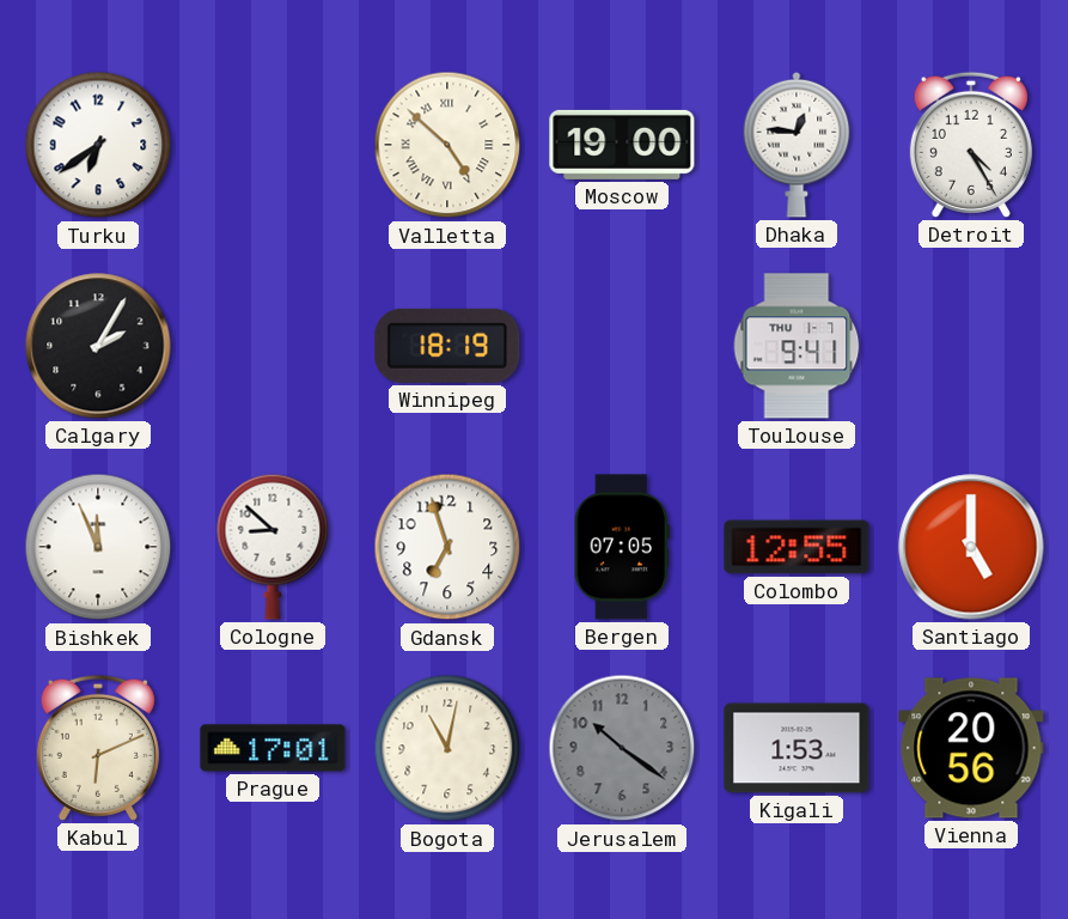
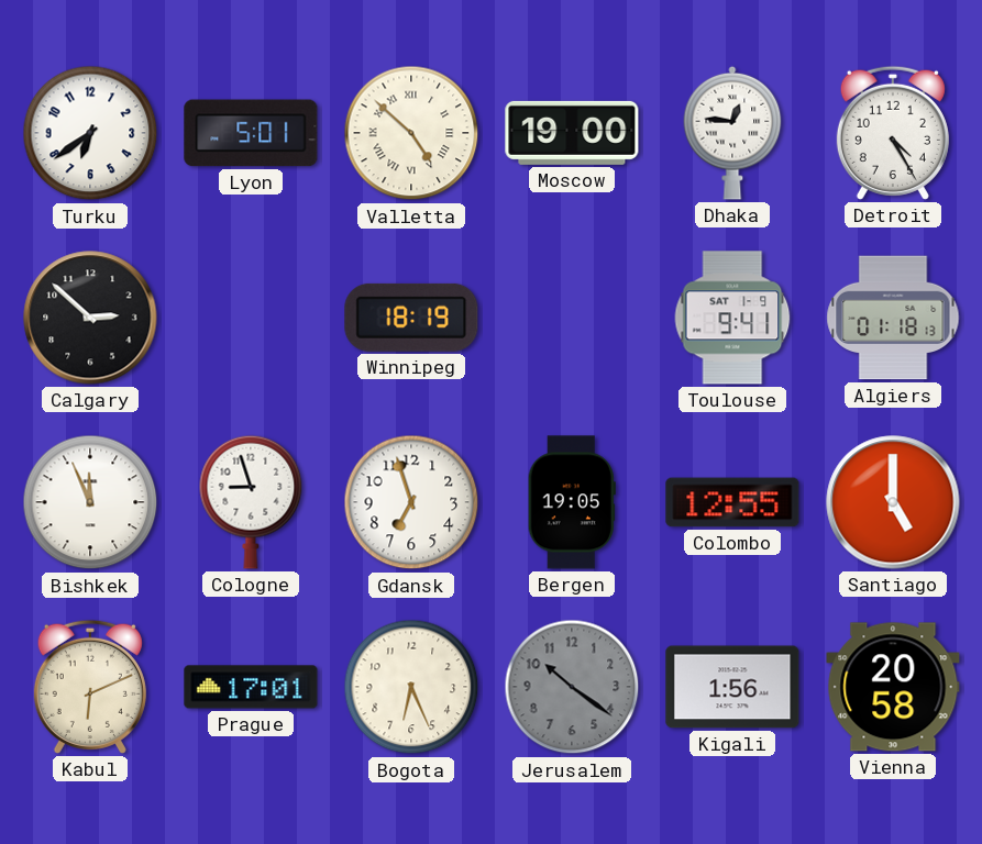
Lyon: none -> 5:01
Calgary: 2:05 -> 2:52
Toulouse date: THU 1-7 -> SAT 1-9
Algiers: none -> 01:18
Cologne: 8:52 -> 8:57
Bergen: 07:05 -> 19:05
Bogota: 11:02 -> 6:26
Kigali: 1:53 -> 1:56
Vienna: 20:56 -> 20:58
